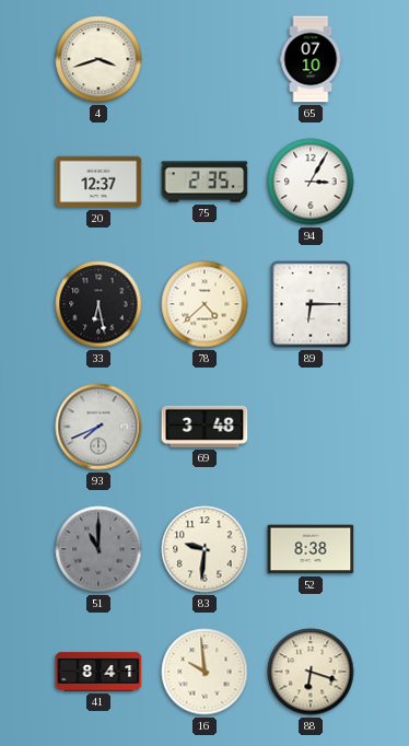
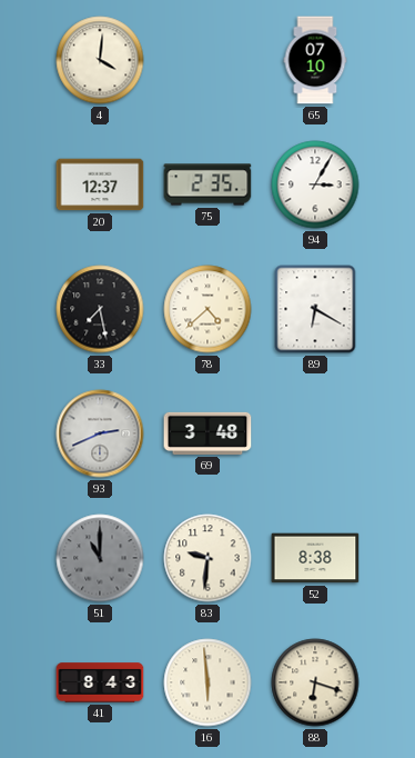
4: 3:42 -> 4:01
33: 6:28 -> 7:28
89: 6:15 -> 6:20
93: 7:41 -> 2:41
41: 8:41 -> 8:43
16: 9:59 -> 5:59
